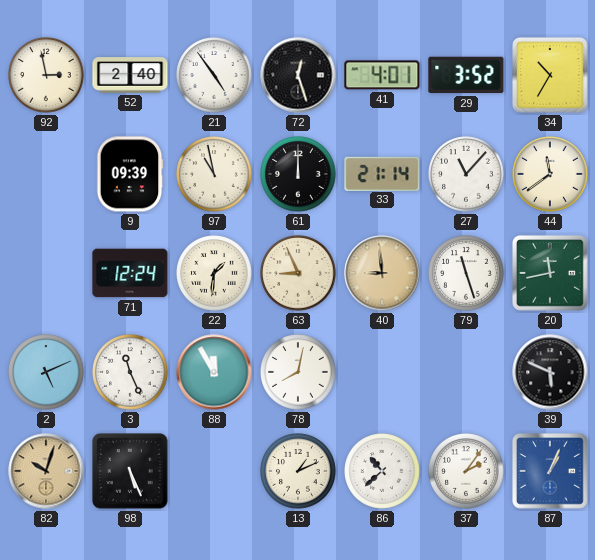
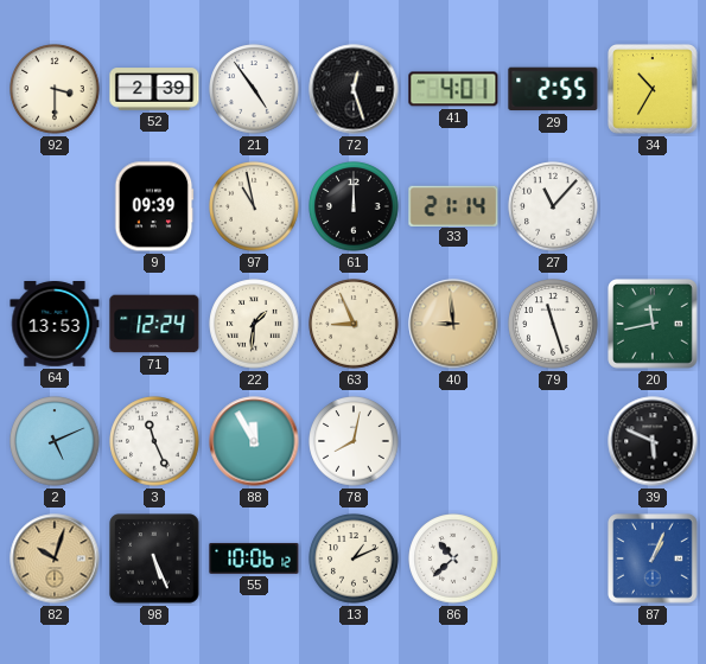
92: 2:58 -> 3:30
52: 2:40 -> 2:39
29: 3:52 -> 2:55
44: 11:39 -> none
64: none -> 13:53
55: none -> 10:06
37: 2:06 -> none
